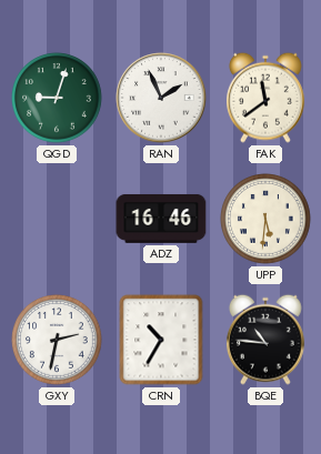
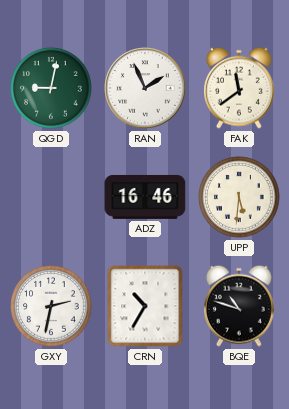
QGD: 9:03 -> 9:02
BQE: 10:46 -> 10:48
